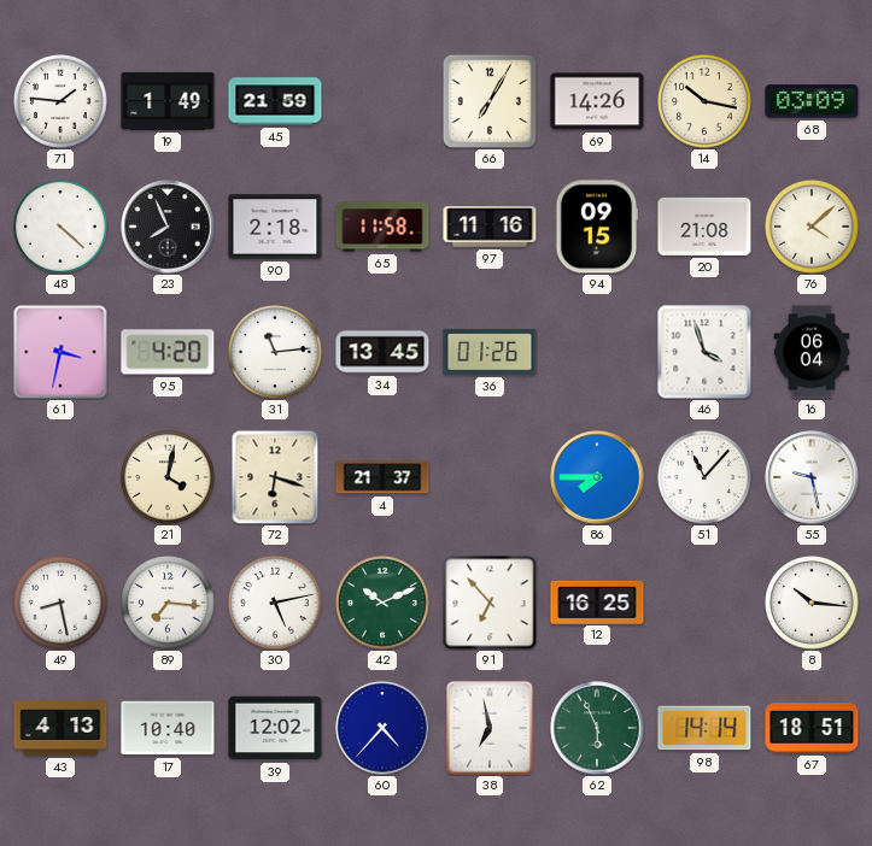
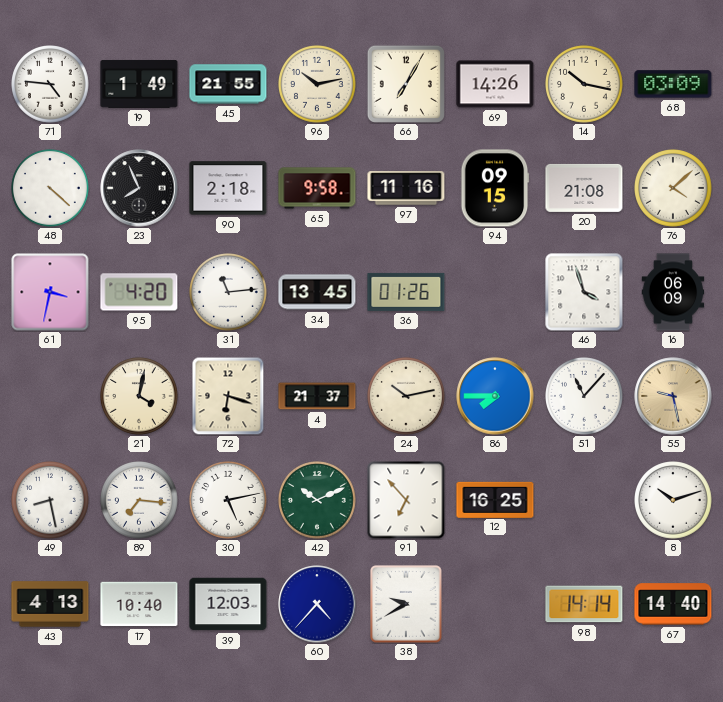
71: 1:46 -> 4:46
45: 21:59 -> 21:55
96: none -> 10:13
65: 11:58 -> 9:58
16: 06:04 -> 06:09
24: none -> 10:13
55 dial: white -> champagne
8: 10:16 -> 10:12
39: 12:02 -> 12:03
38: 6:58 -> 9:40
62: 5:56 -> none
67: 18:51 -> 14:40
